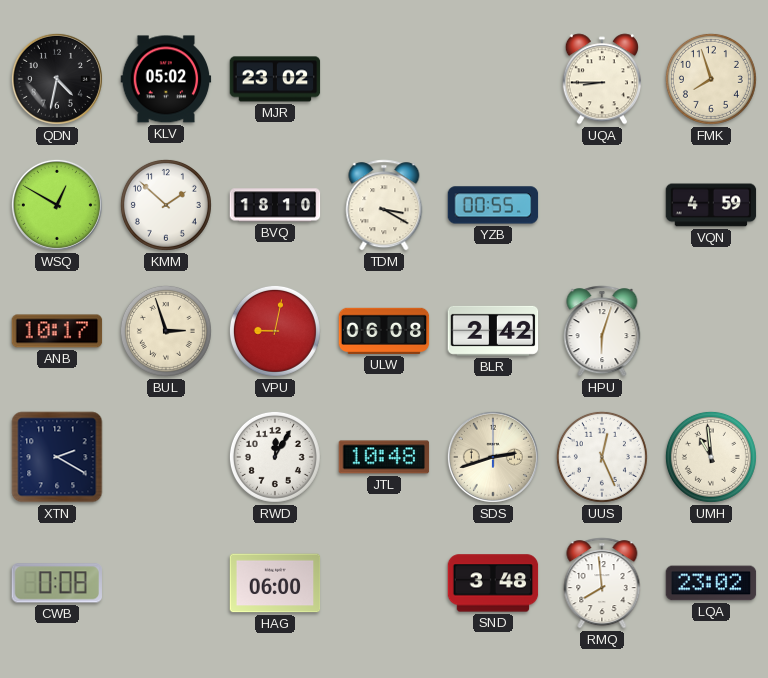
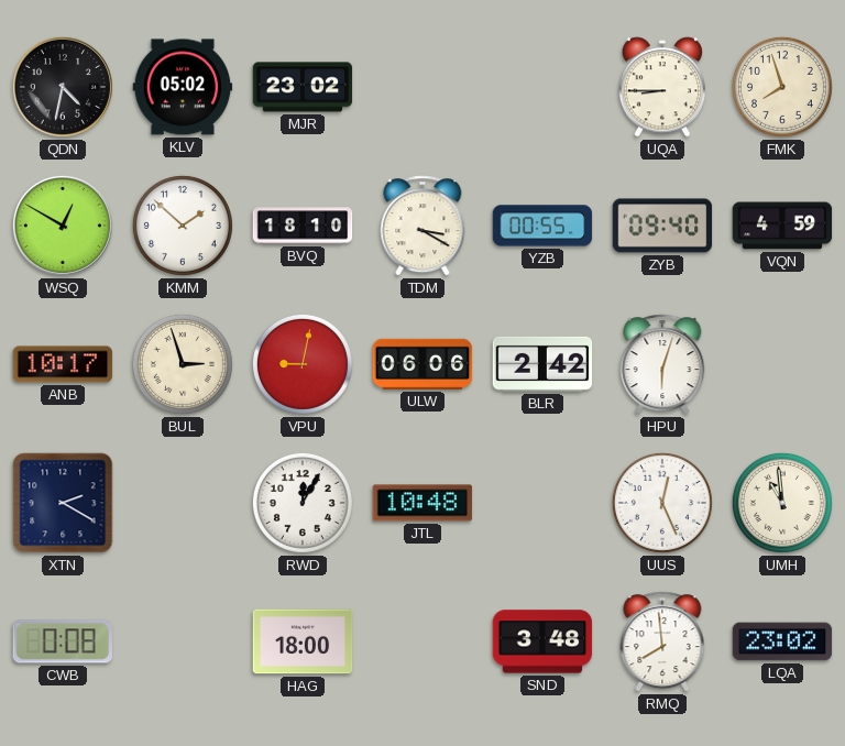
ZYB: none -> 09:40
ULW: 06:08 -> 06:06
SDS: 2:42 -> none
HAG: 06:00 -> 18:00
